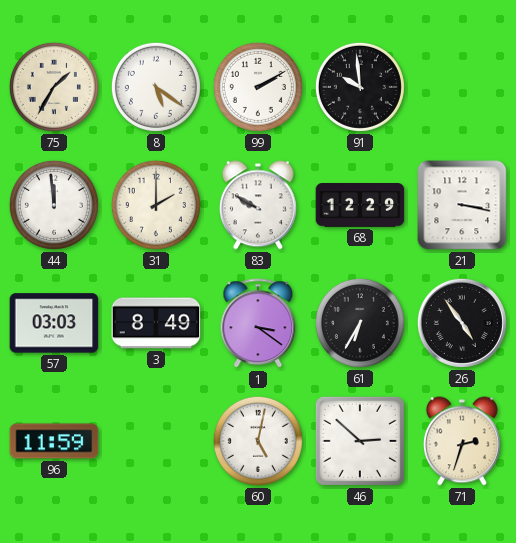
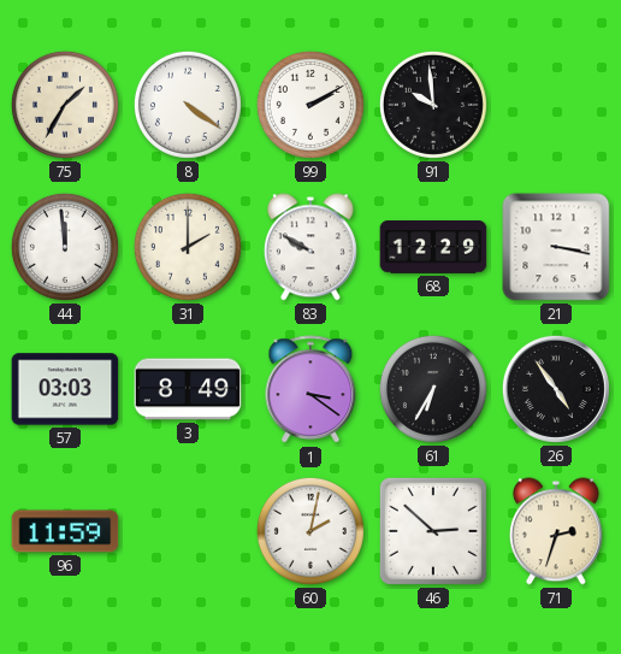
8: 5:21 -> 4:21
60: 5:02 -> 2:02
